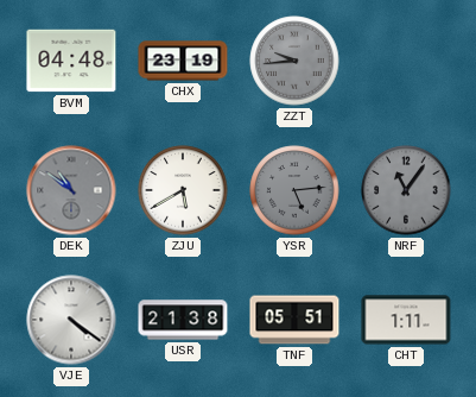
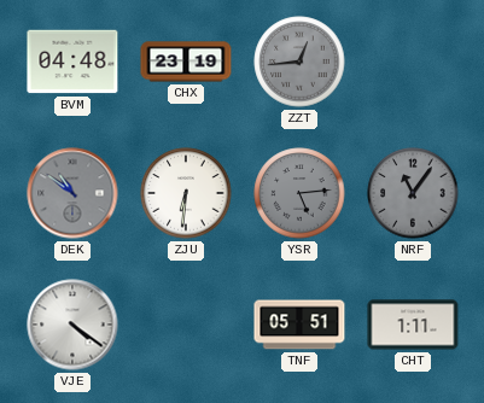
ZZT: 9:44 -> 12:44
ZJU: 5:40 -> 6:31
USR: 21:38 -> none
